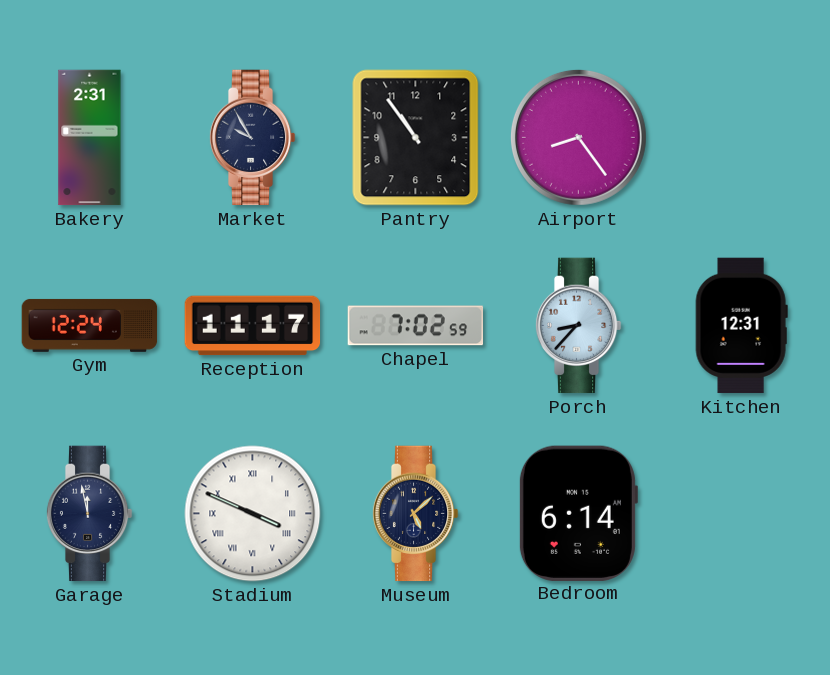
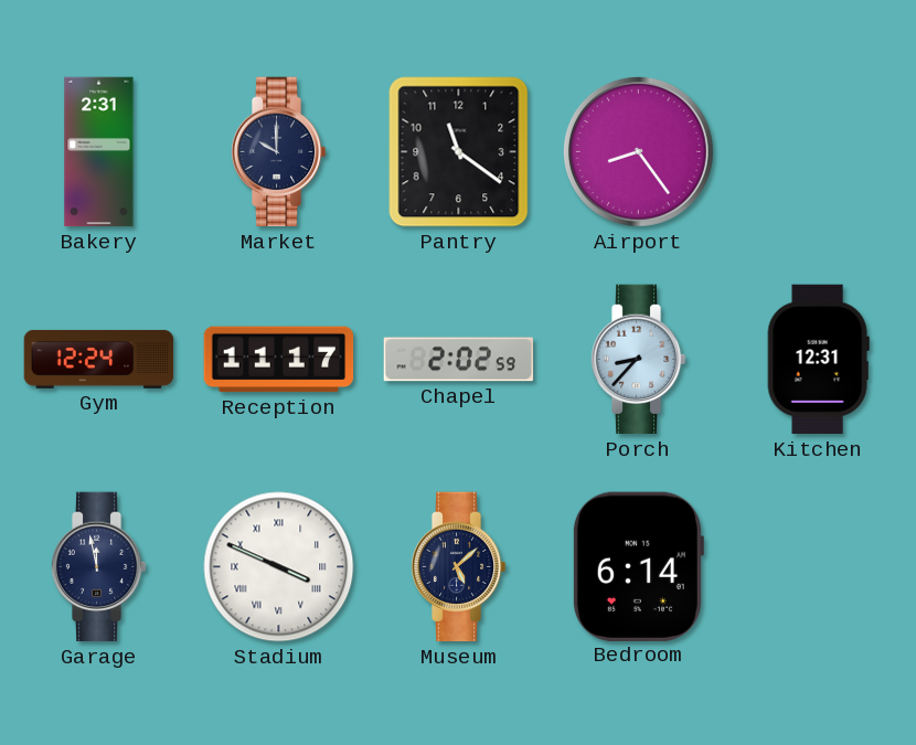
Market: 9:55 -> 10:00
Pantry: 10:54 -> 11:21
Chapel: 7:02 -> 2:02
